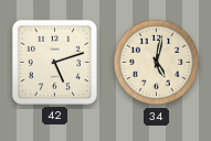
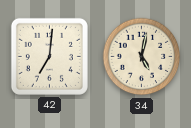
42: 5:12 -> 7:01
